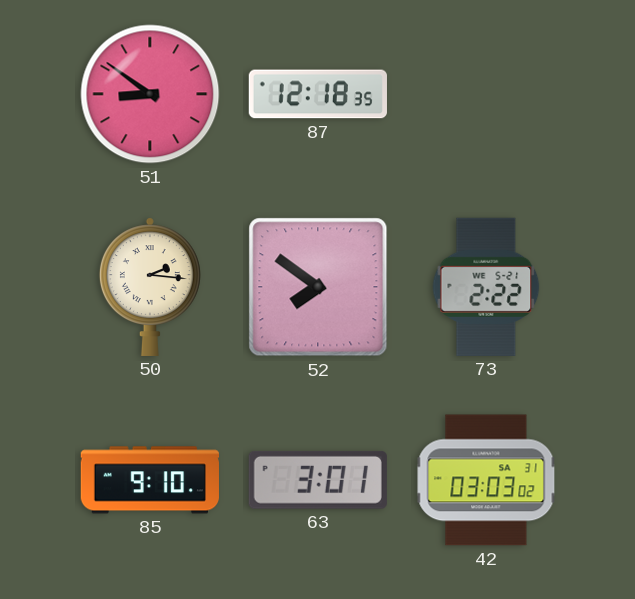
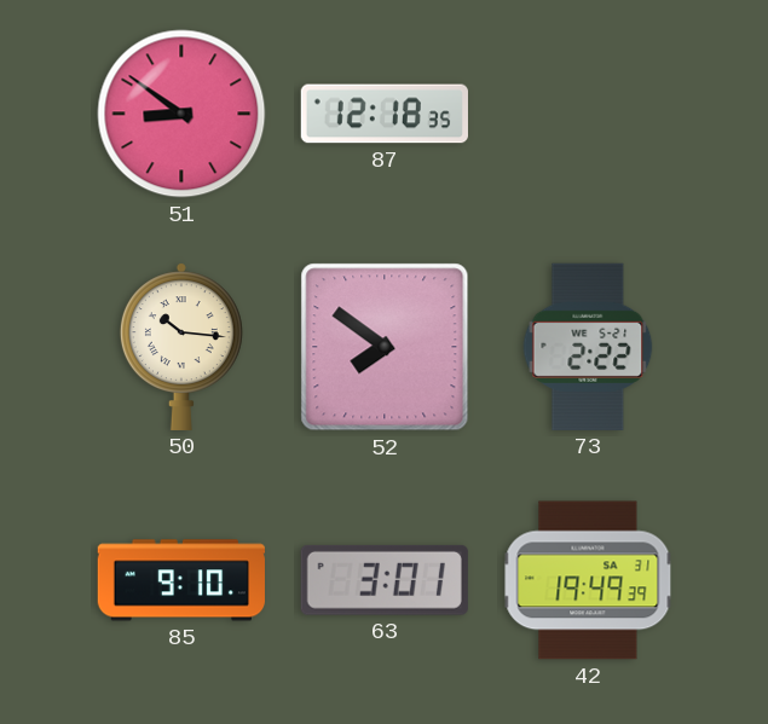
50: 2:16 -> 10:16
42: 03:03 -> 19:49
